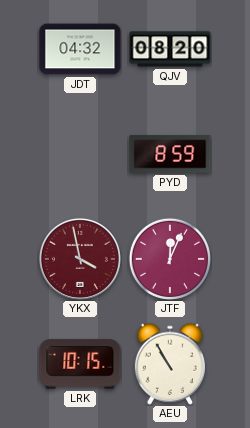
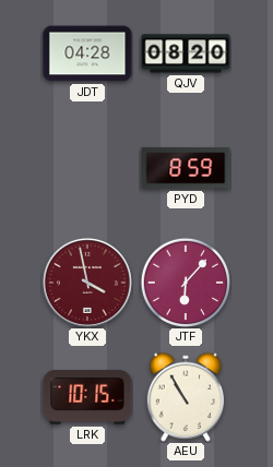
JDT: 04:32 -> 04:28
JTF: 12:04 -> 6:07
